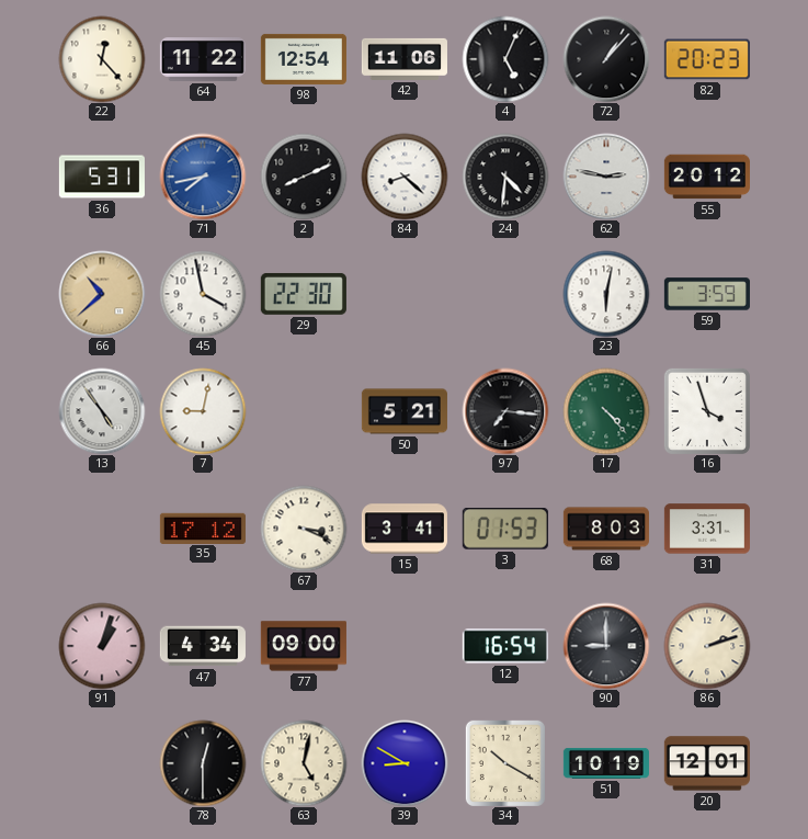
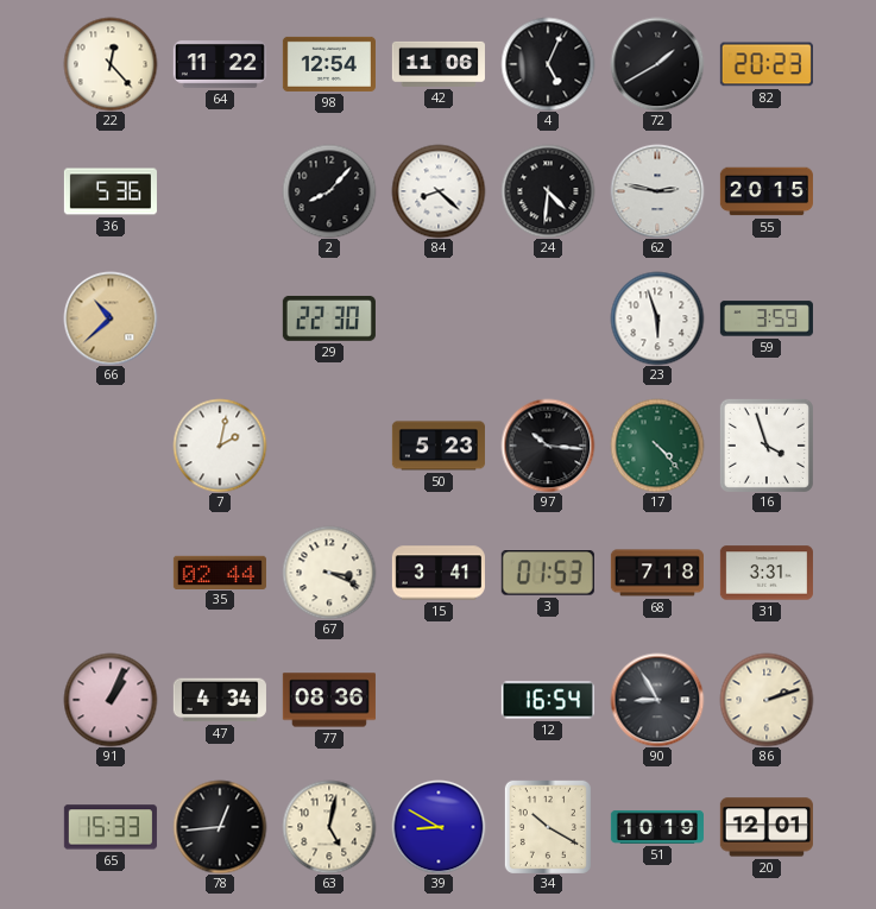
72: 1:07 -> 1:40
36: 5:31 -> 5:36
71: 7:43 -> none
2: 8:11 -> 8:07
55: 20:12 -> 20:15
45: 3:58 -> none
23: 6:02 -> 5:57
13: 4:54 -> none
7: 9:02 -> 2:02
50: 5:21 -> 5:23
97: 7:16 -> 10:16
35: 17:12 -> 02:44
68: 8:03 -> 7:18
91: 1:03 -> 1:04
77: 09:00 -> 08:36
90: 9:00 -> 8:55
65: none -> 15:33
78: 12:30 -> 12:44
